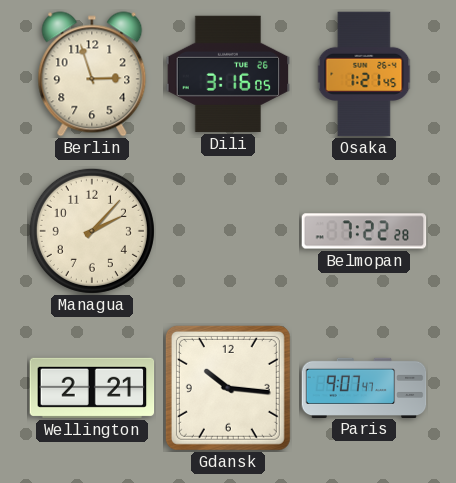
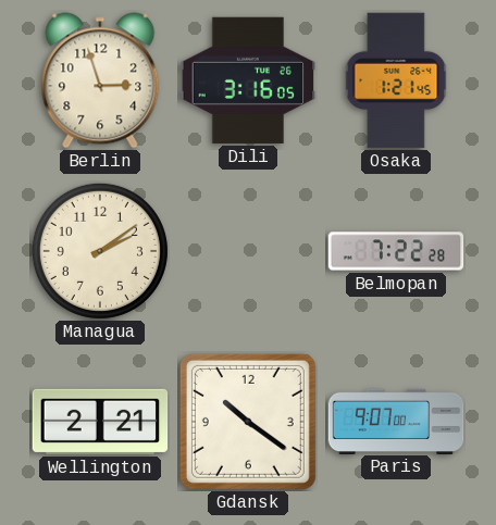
Managua: 2:07 -> 2:09
Gdansk: 10:16 -> 10:21
Paris: 9:07:47 -> 9:07:00
